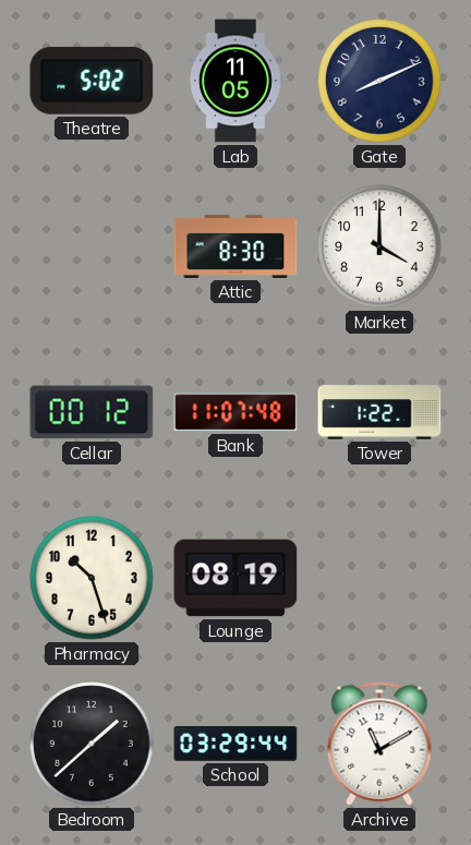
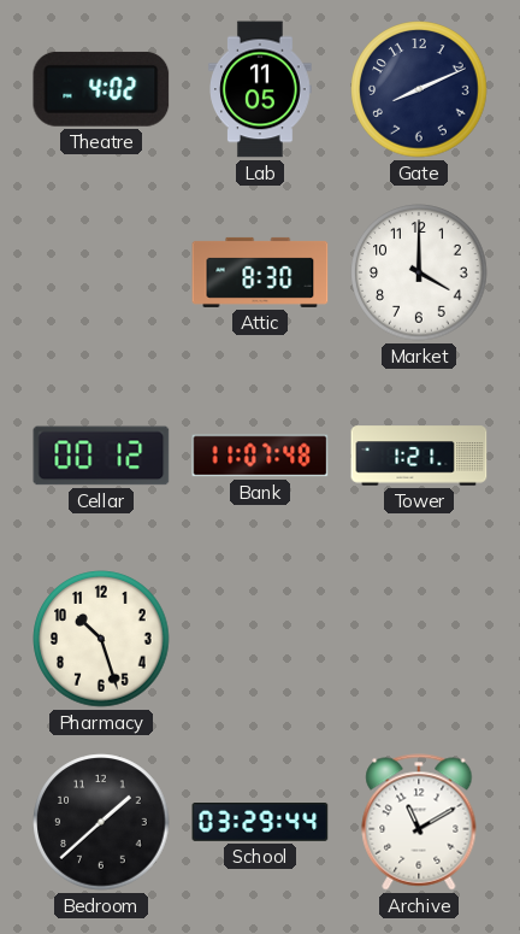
Theatre: 5:02 -> 4:02
Tower: 1:22 -> 1:21
Lounge: 08:19 -> none
